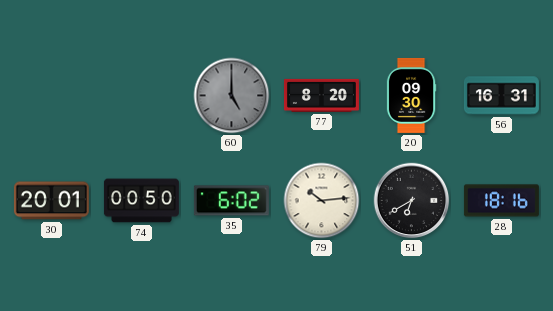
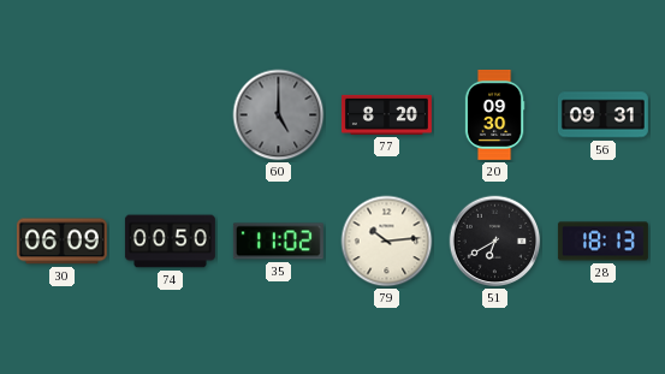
56: 16:31 -> 09:31
30: 20:01 -> 06:09
35: 6:02 -> 11:02
28: 18:16 -> 18:13
